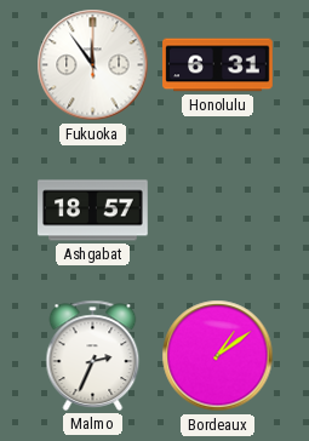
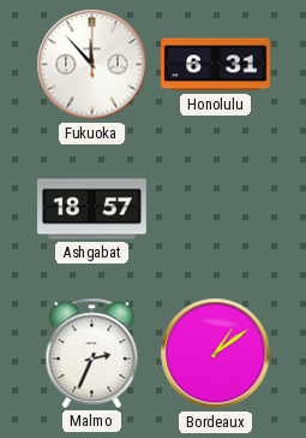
Fukuoka: 11:54 -> 11:53
